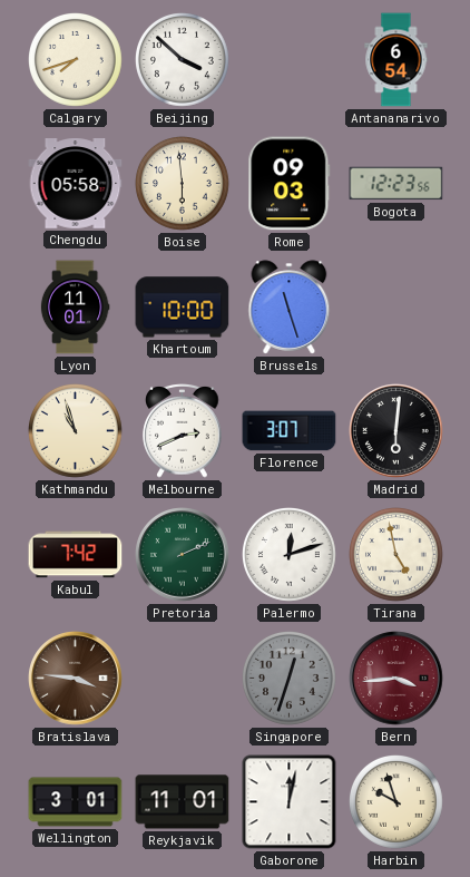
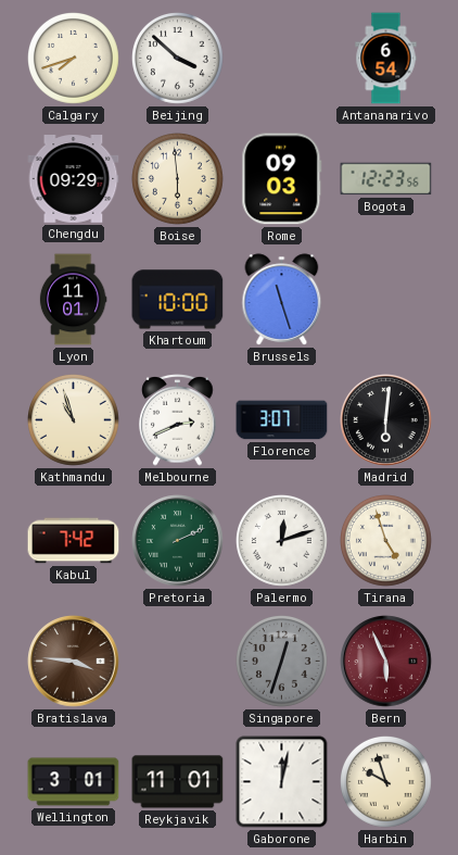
Chengdu: 05:58 -> 09:29
Tirana: 4:58 -> 4:57
Bern: 3:44 -> 5:56
